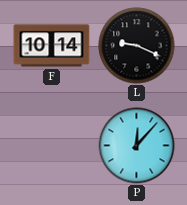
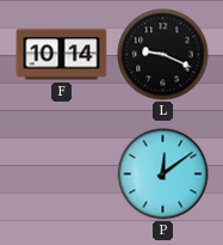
P: 12:07 -> 12:09
